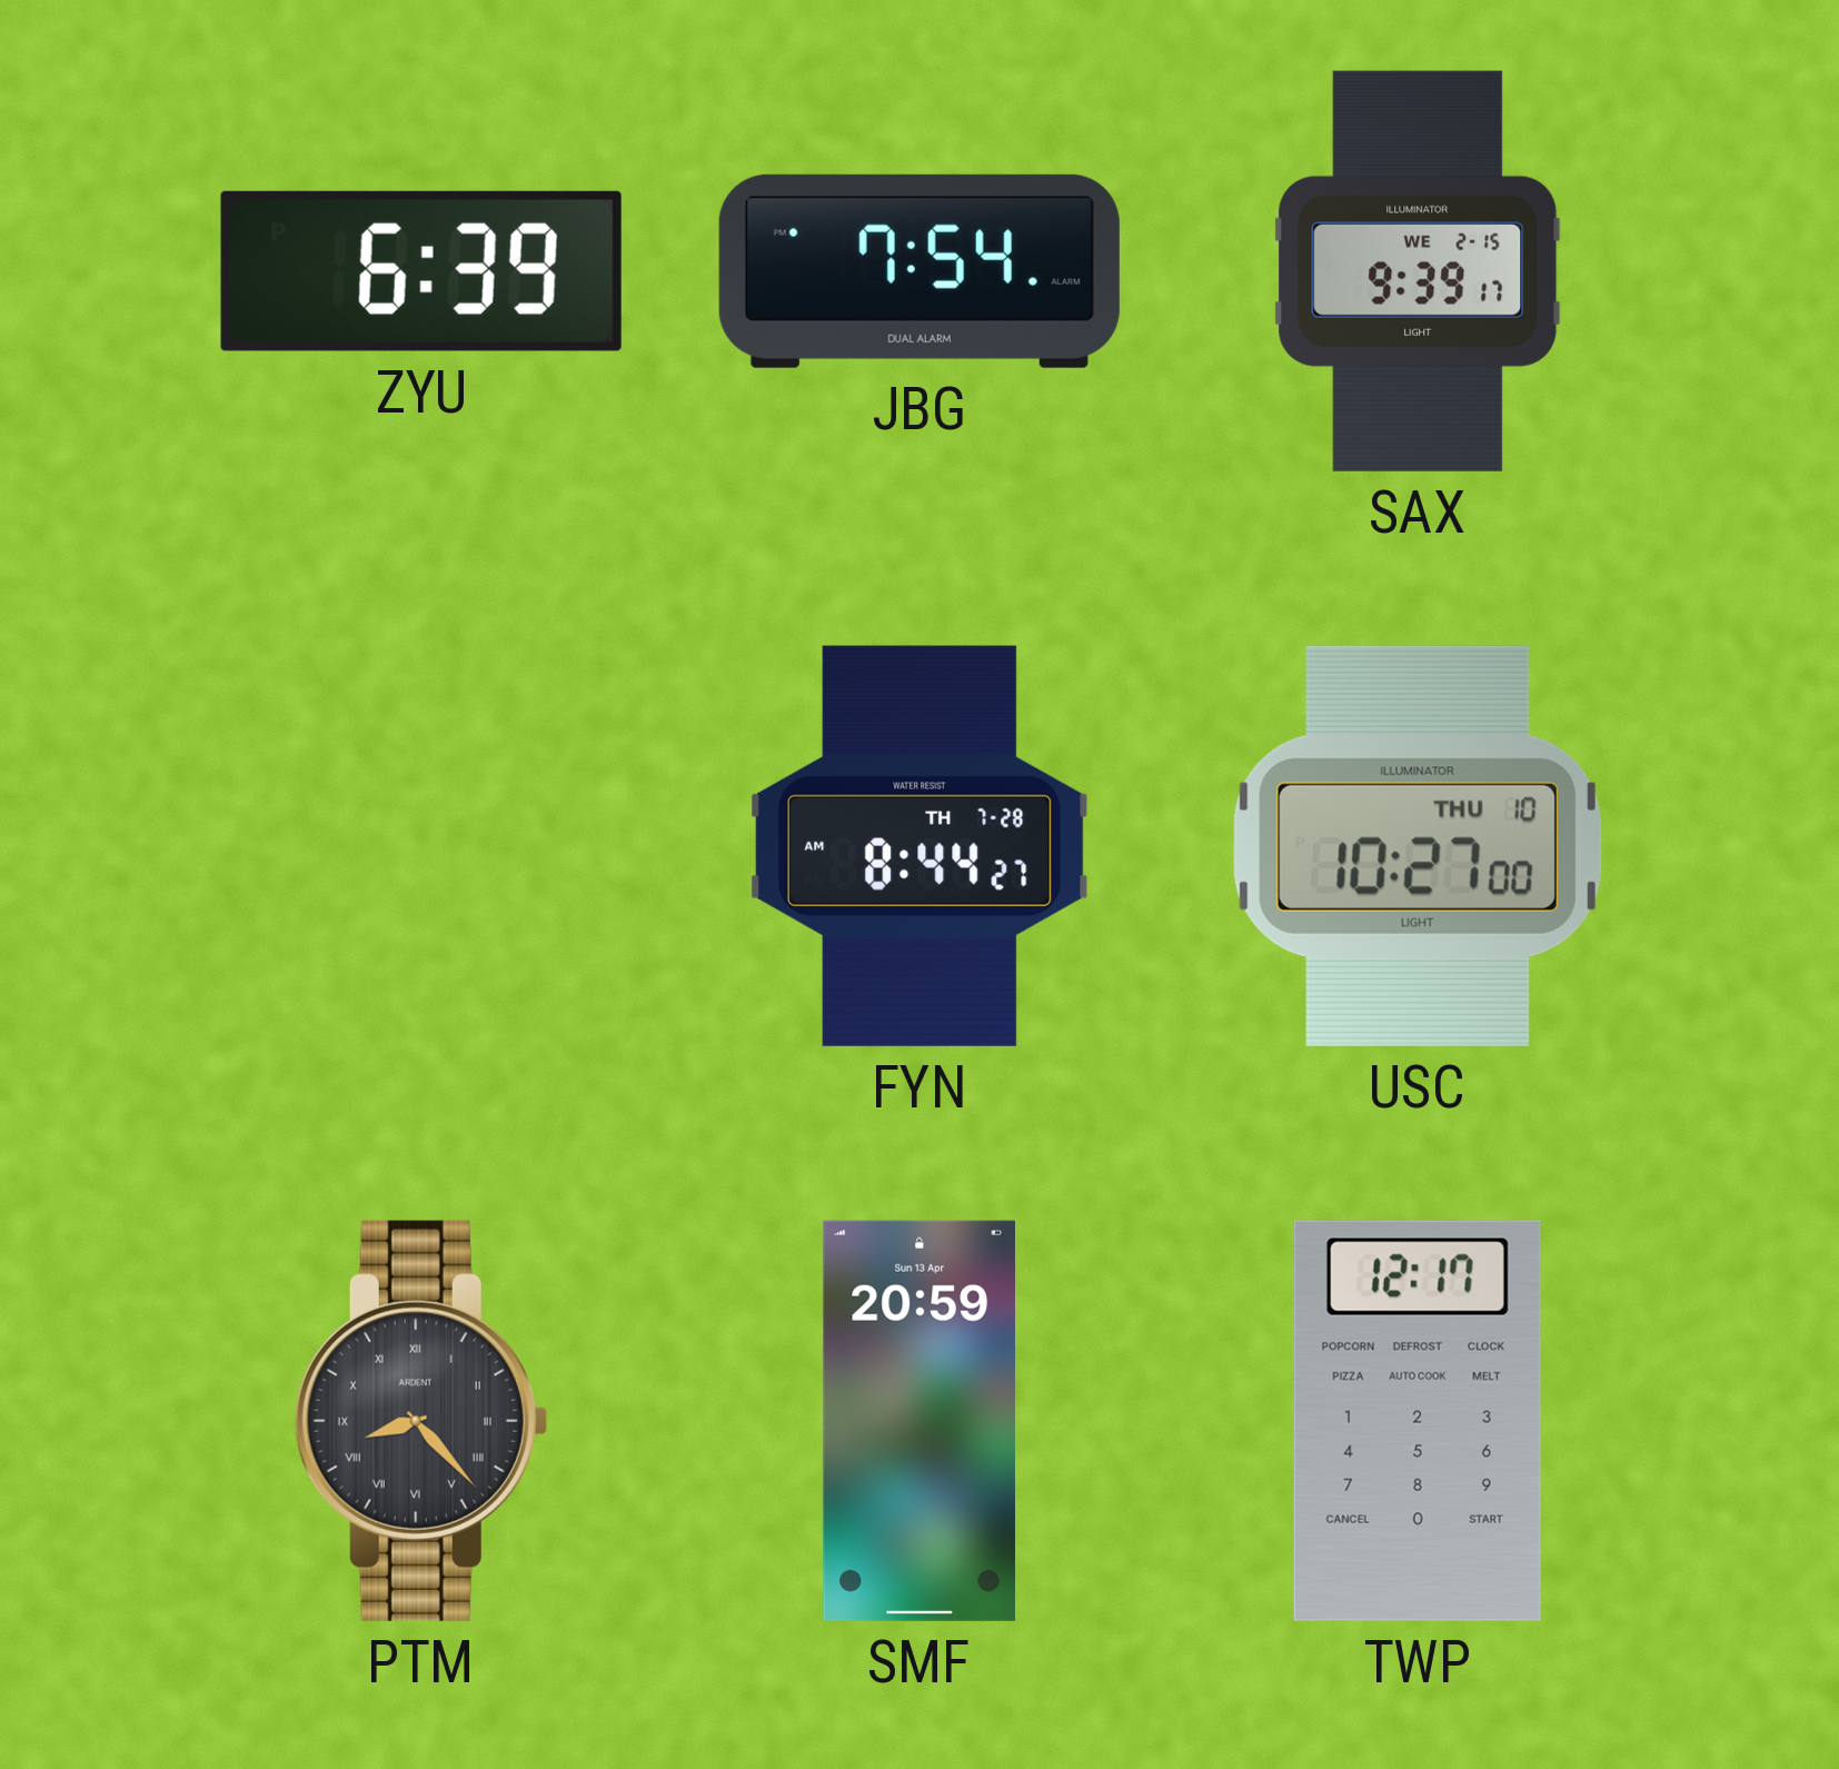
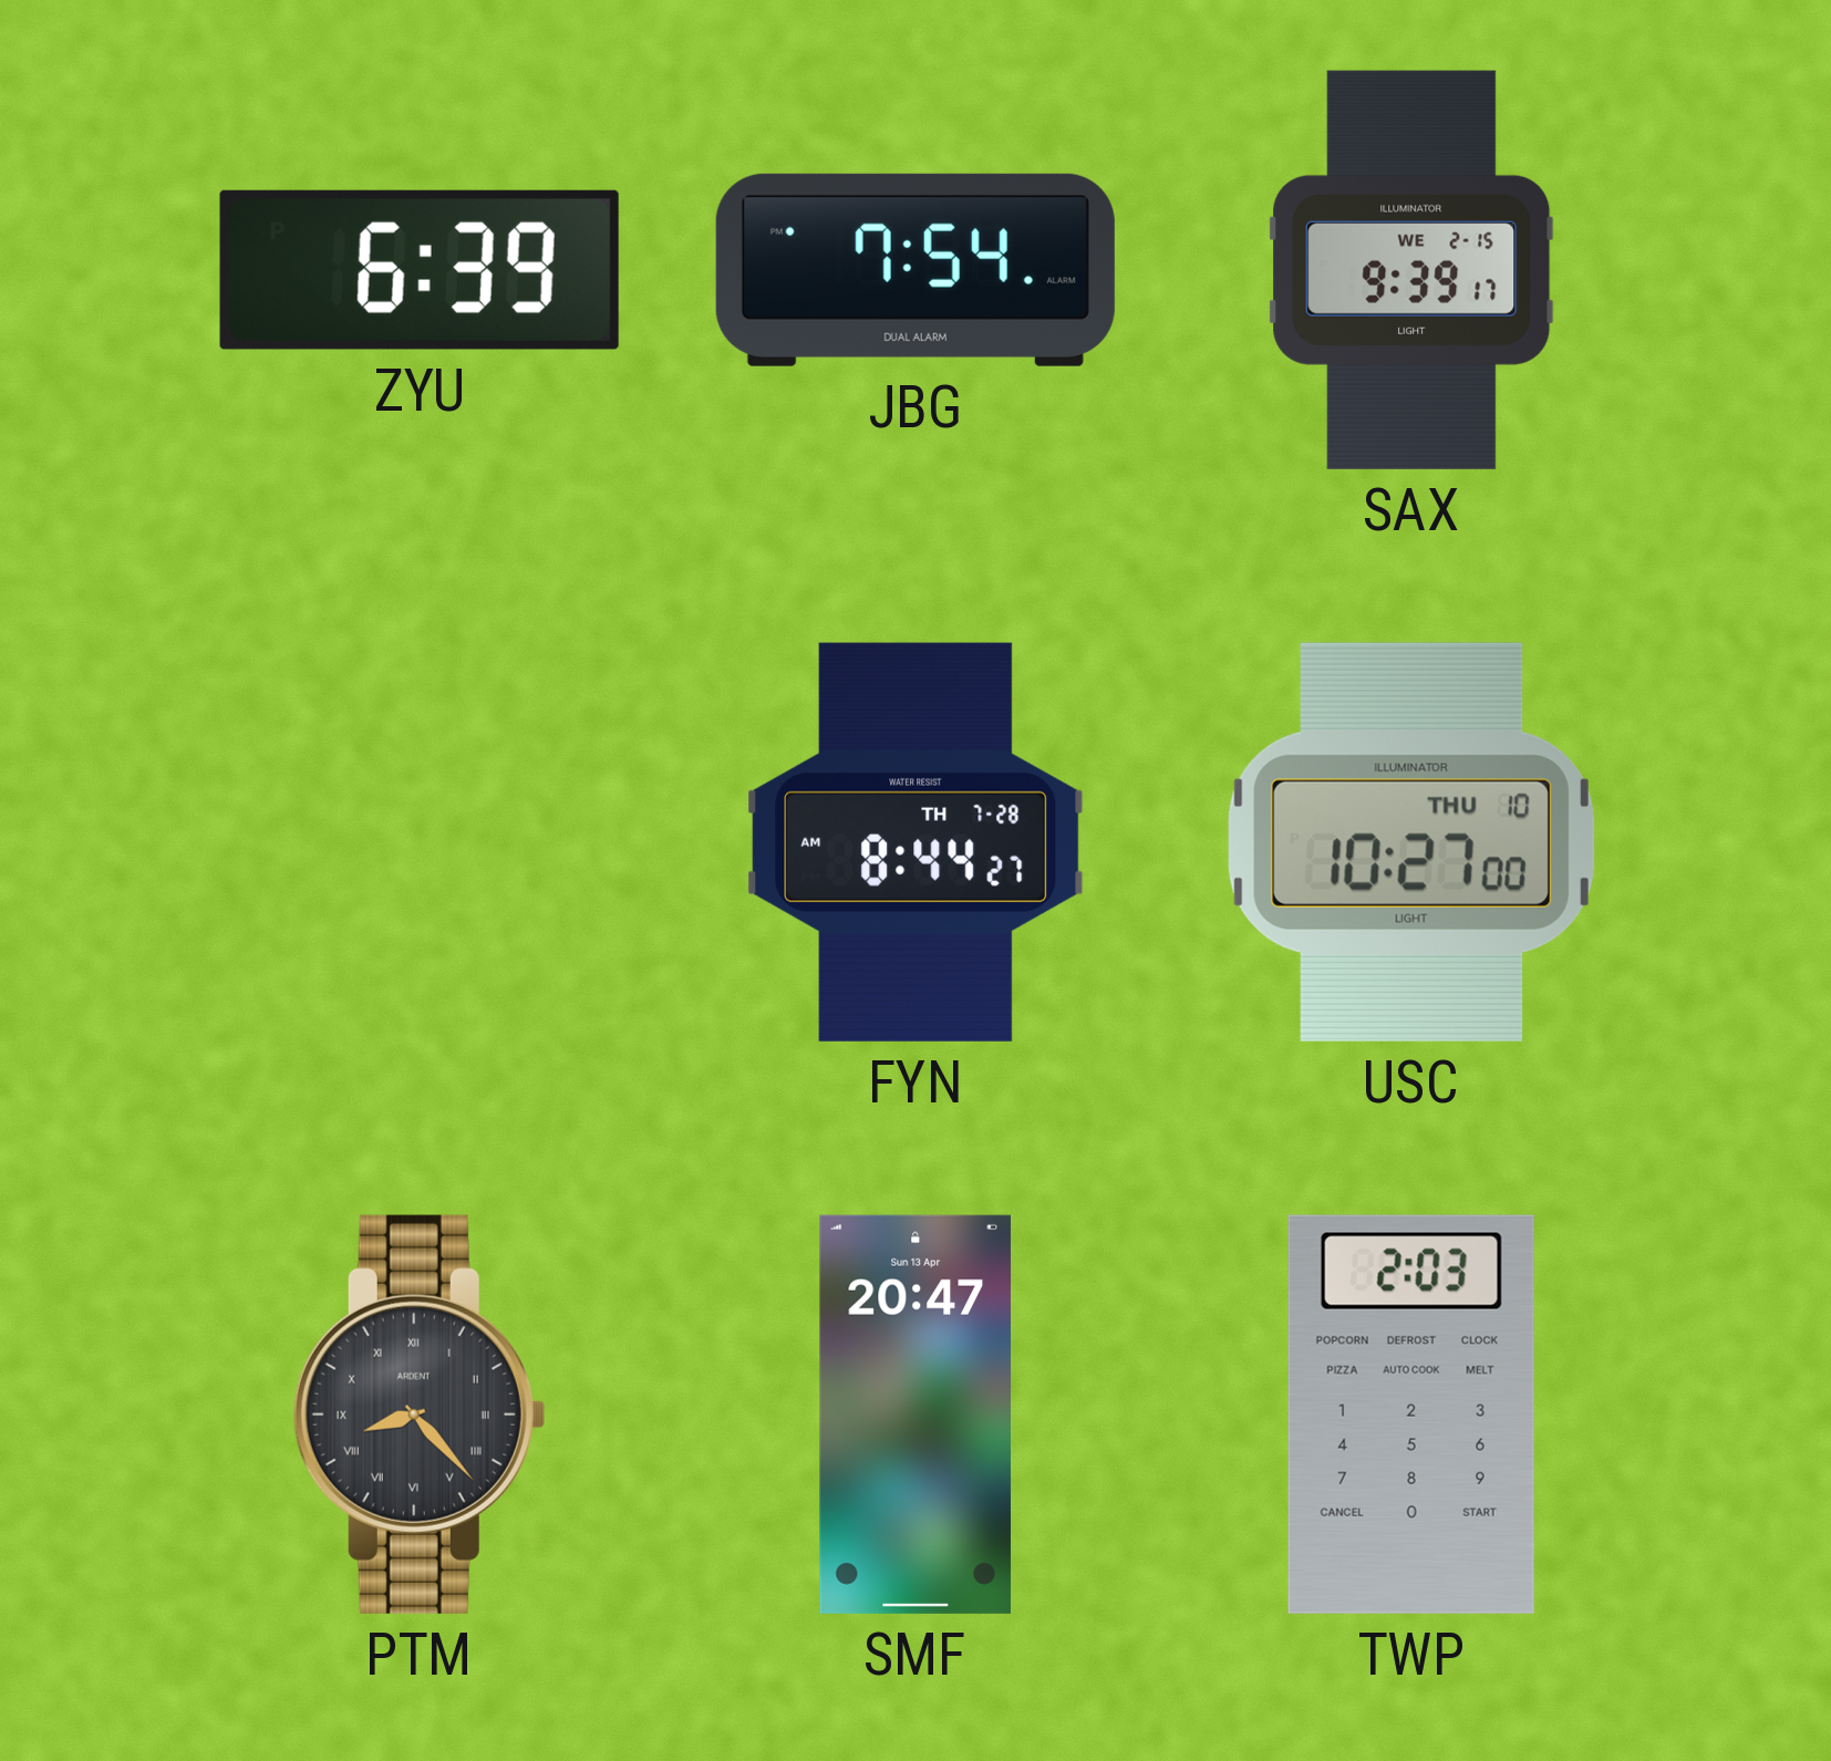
SMF: 20:59 -> 20:47
TWP: 12:17 -> 2:03
